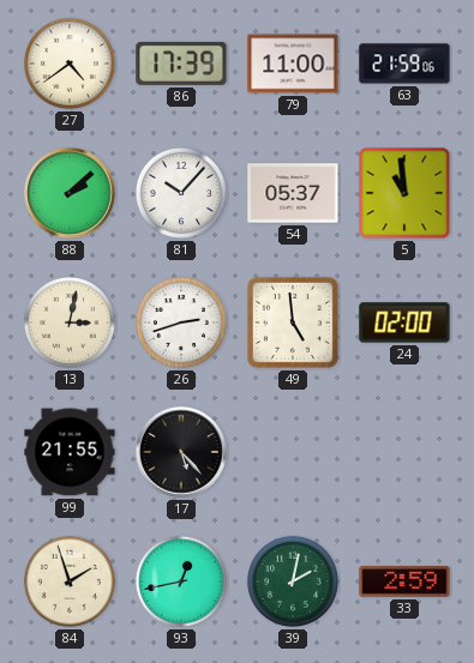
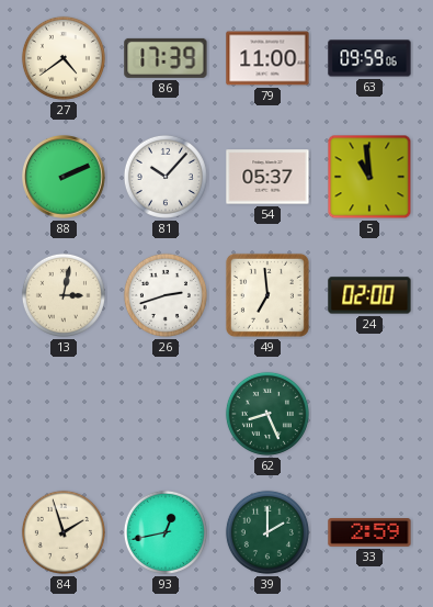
63: 21:59 -> 09:59
88: 2:08 -> 2:11
49: 4:59 -> 6:59
99: 21:55 -> none
17: 5:23 -> none
62: none -> 8:26
39: 2:02 -> 2:00
